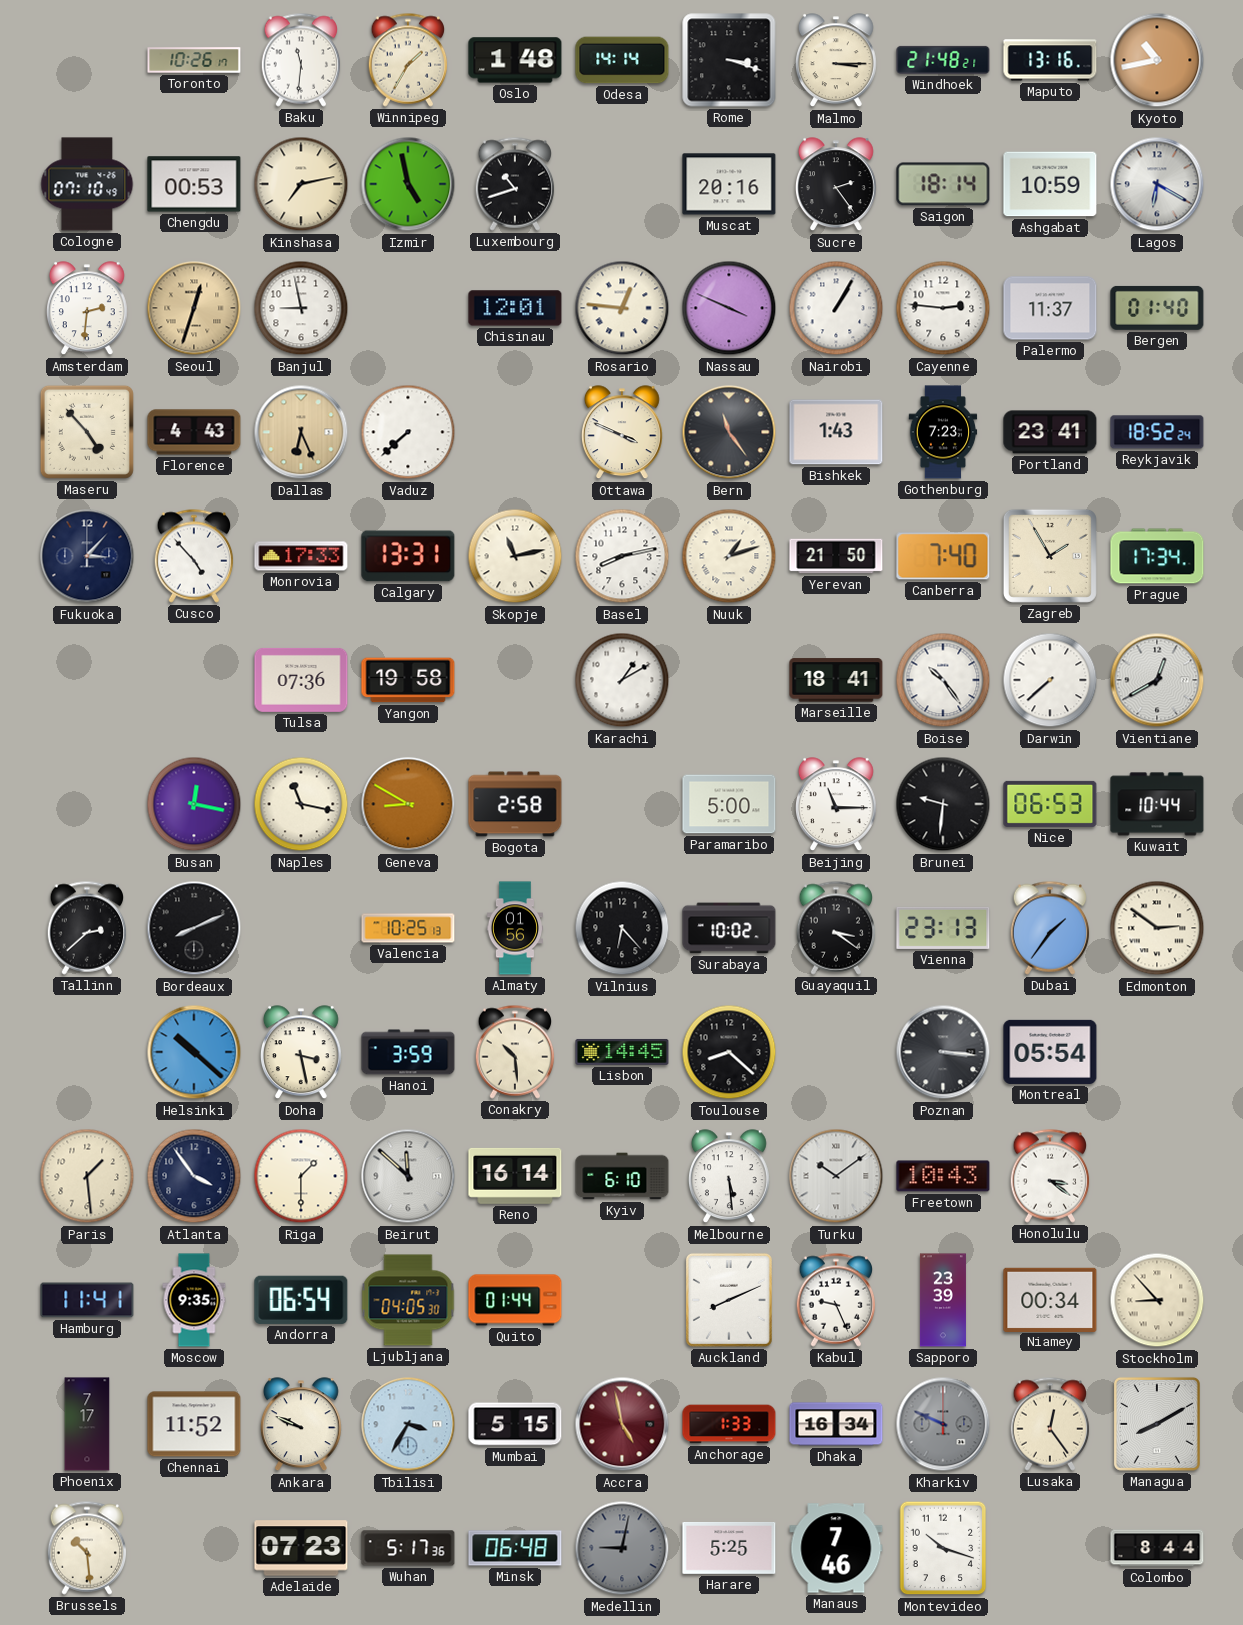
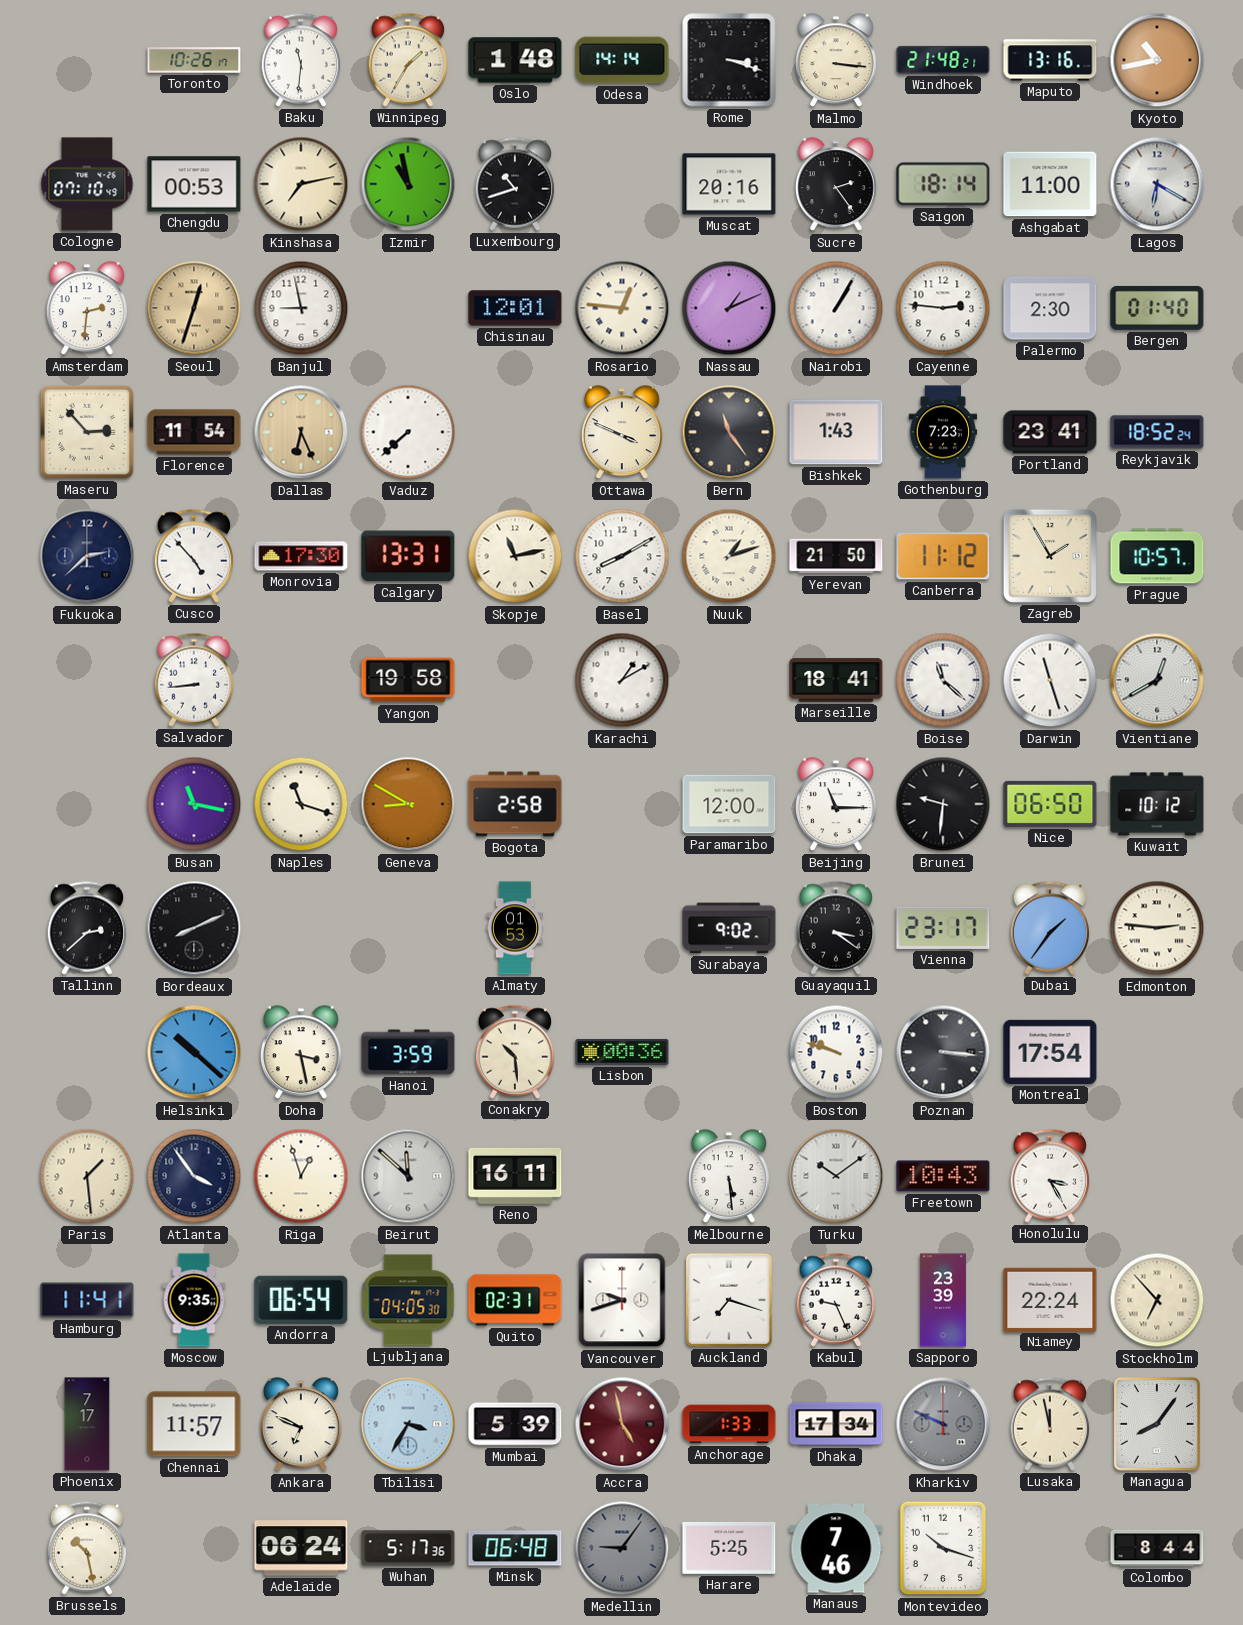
Malmo: 3:15 -> 3:16
Izmir: 4:58 -> 10:58
Ashgabat: 10:59 -> 11:00
Nassau: 3:49 -> 1:11
Palermo: 11:37 -> 2:30
Maseru: 4:53 -> 2:53
Florence: 4:43 -> 11:54
Fukuoka: 3:07 -> 2:38
Monrovia: 17:33 -> 17:30
Basel: 8:13 -> 8:10
Canberra: 7:40 -> 11:12
Prague: 17:34 -> 10:57
Salvador: none -> 8:44
Tulsa: 07:36 -> none
Boise: 10:24 -> 11:22
Darwin: 7:38 -> 11:27
Busan: 12:17 -> 11:17
Naples: 11:17 -> 11:18
Paramaribo: 5:00 -> 12:00
Nice: 06:53 -> 06:50
Kuwait: 10:44 -> 10:12
Valencia: 10:25 -> none
Almaty: 01:56 -> 01:53
Vilnius: 6:23 -> none
Surabaya: 10:02 -> 9:02
Vienna: 23:13 -> 23:17
Edmonton: 2:51 -> 2:46
Lisbon: 14:45 -> 00:36
Toulouse: 8:22 -> none
Boston: none -> 9:48
Montreal: 05:54 -> 17:54
Riga: 1:30 -> 12:57
Reno: 16:14 -> 16:11
Kyiv: 6:10 -> none
Honolulu: 3:21 -> 3:25
Quito: 01:44 -> 02:31
Vancouver: none -> 9:42
Auckland: 8:11 -> 7:18
Niamey: 00:34 -> 22:24
Stockholm: 8:53 -> 6:53
Chennai: 11:52 -> 11:57
Ankara: 9:49 -> 6:49
Mumbai: 5:15 -> 5:39
Dhaka: 16:34 -> 17:34
Lusaka: 12:24 -> 11:58
Managua: 8:10 -> 8:06
Brussels: 10:29 -> 10:28
Adelaide: 07:23 -> 06:24
Medellin: 9:02 -> 9:06
